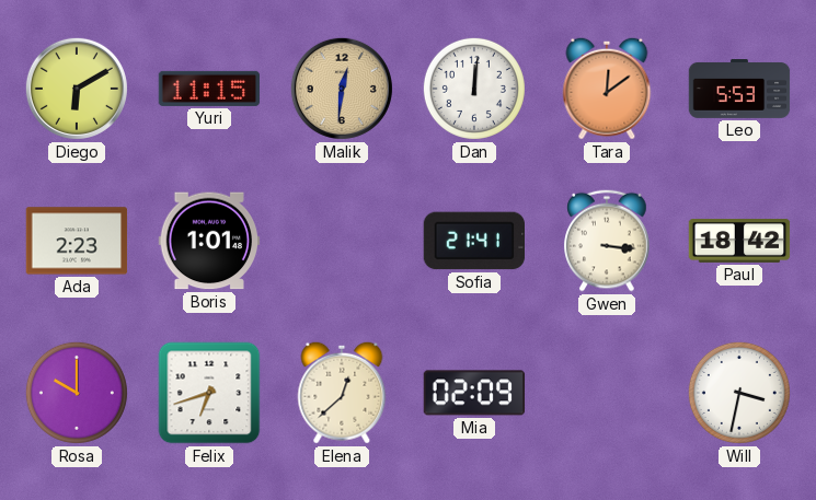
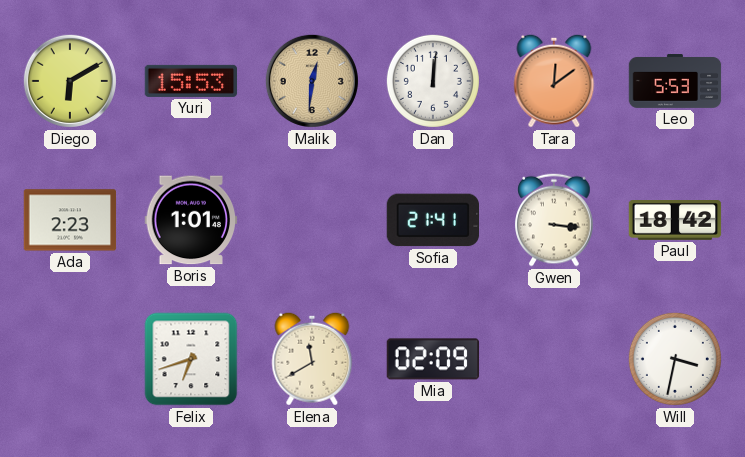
Yuri: 11:15 -> 15:53
Rosa: 10:00 -> none
Elena: 12:38 -> 11:40
